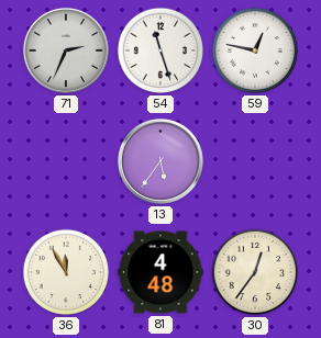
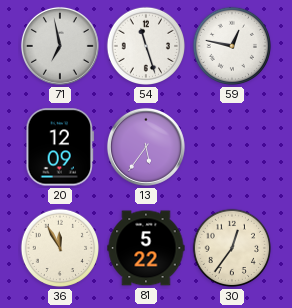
71: 2:34 -> 6:58
20: none -> 12:09
81: 4:48 -> 5:22
